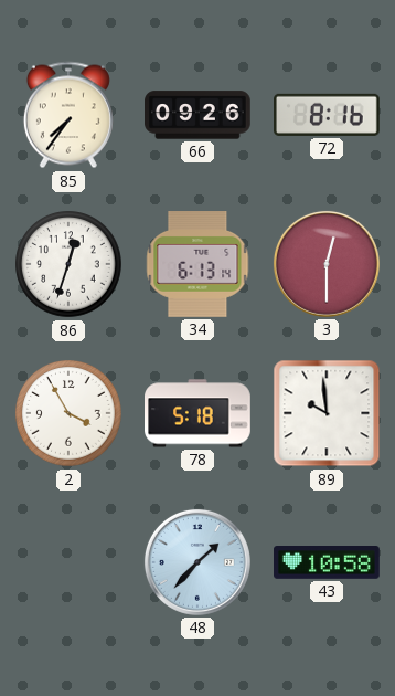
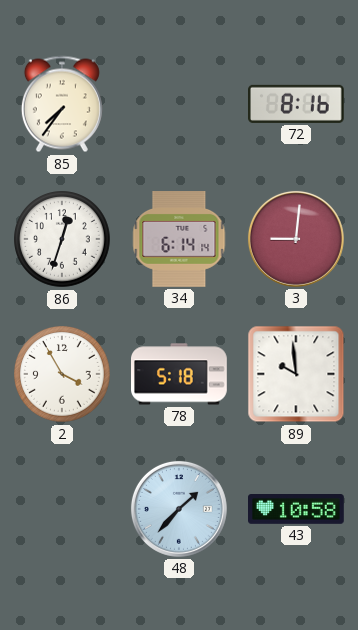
66: 09:26 -> none
34: 6:13 -> 6:14
3: 12:30 -> 9:01
